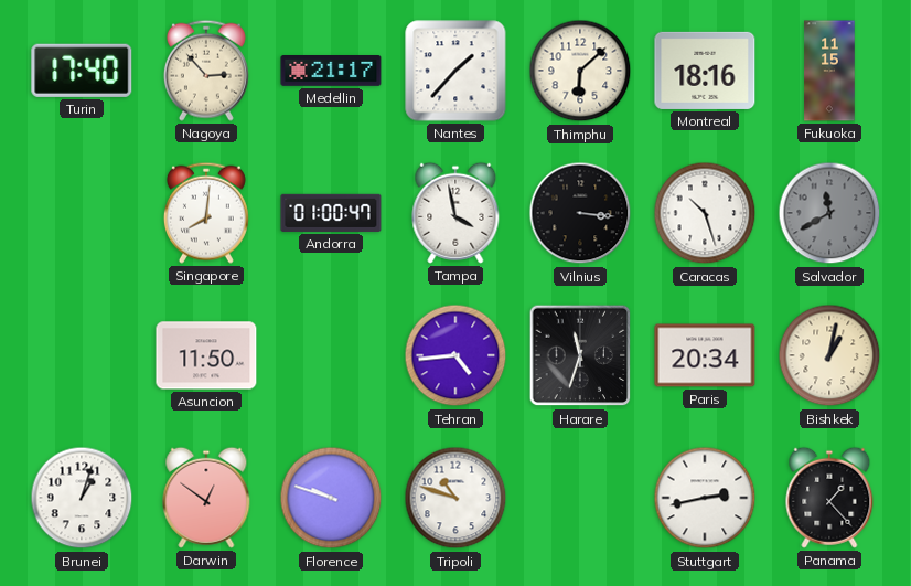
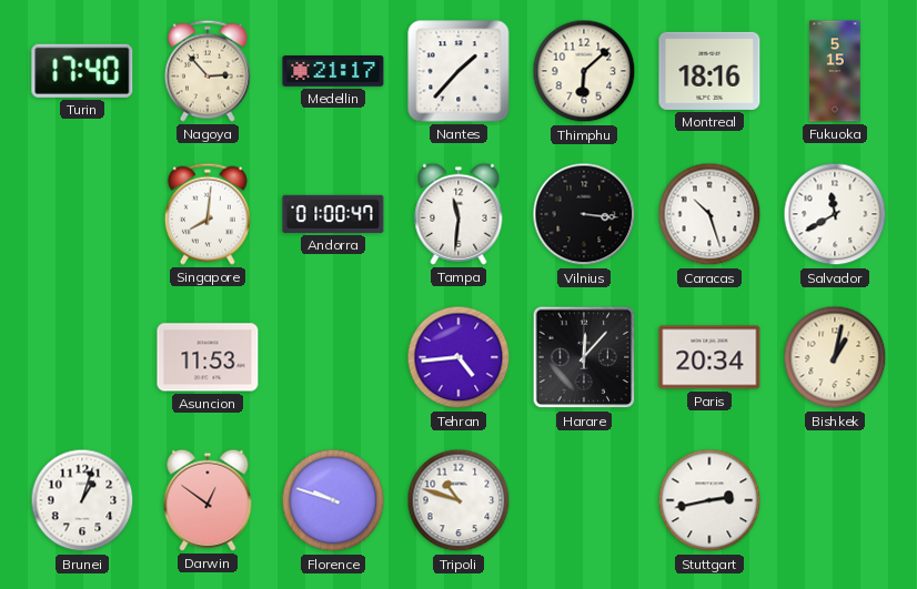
Fukuoka: 11:15 -> 5:15
Tampa: 3:58 -> 11:31
Salvador dial: grey -> white
Asuncion: 11:50 -> 11:53
Harare: 11:33 -> 12:07
Panama: 1:23 -> none
